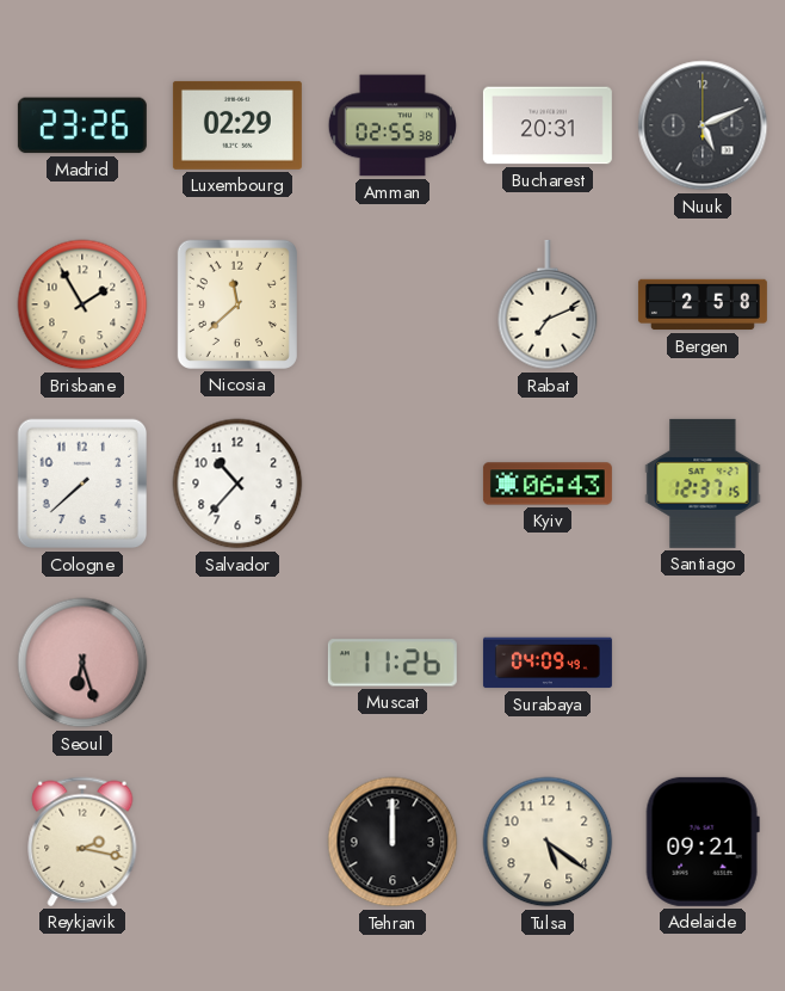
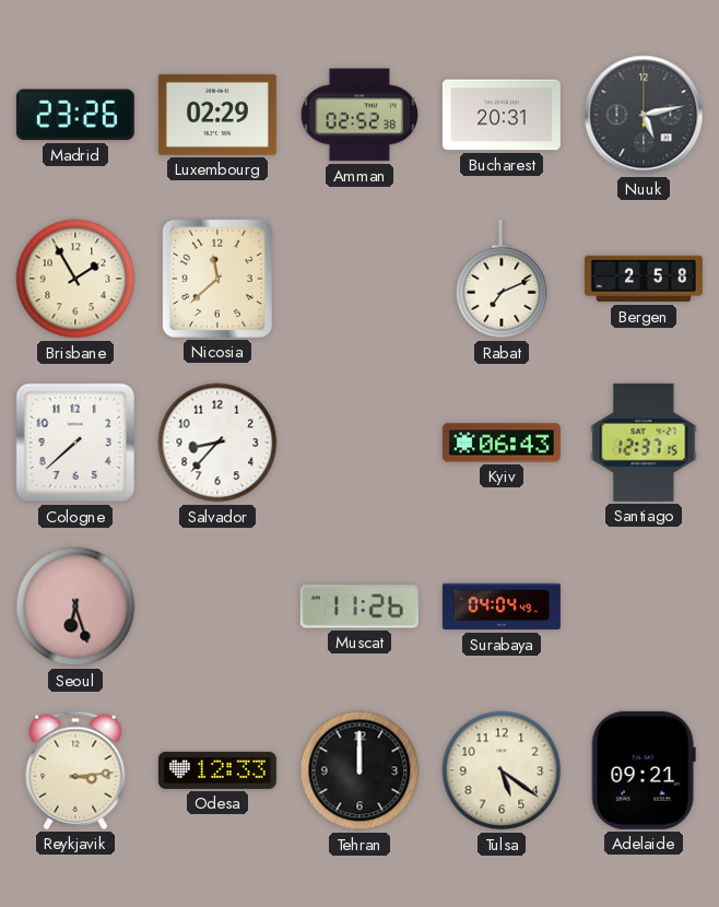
Amman: 02:55 -> 02:52
Nuuk: 5:11 -> 5:13
Salvador: 10:37 -> 8:37
Surabaya: 04:09 -> 04:04
Reykjavik: 2:17 -> 3:14
Odesa: none -> 12:33
